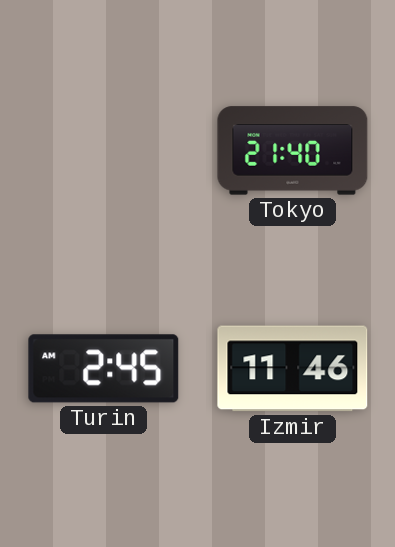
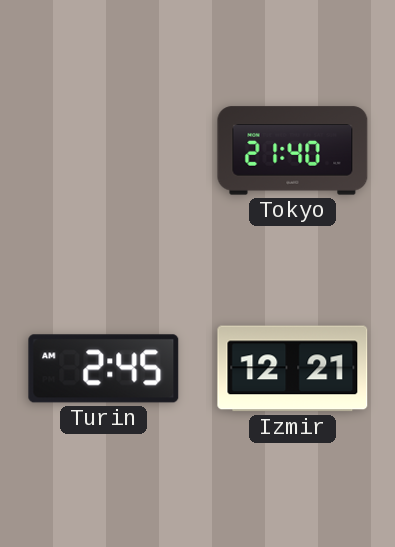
Izmir: 11:46 -> 12:21
